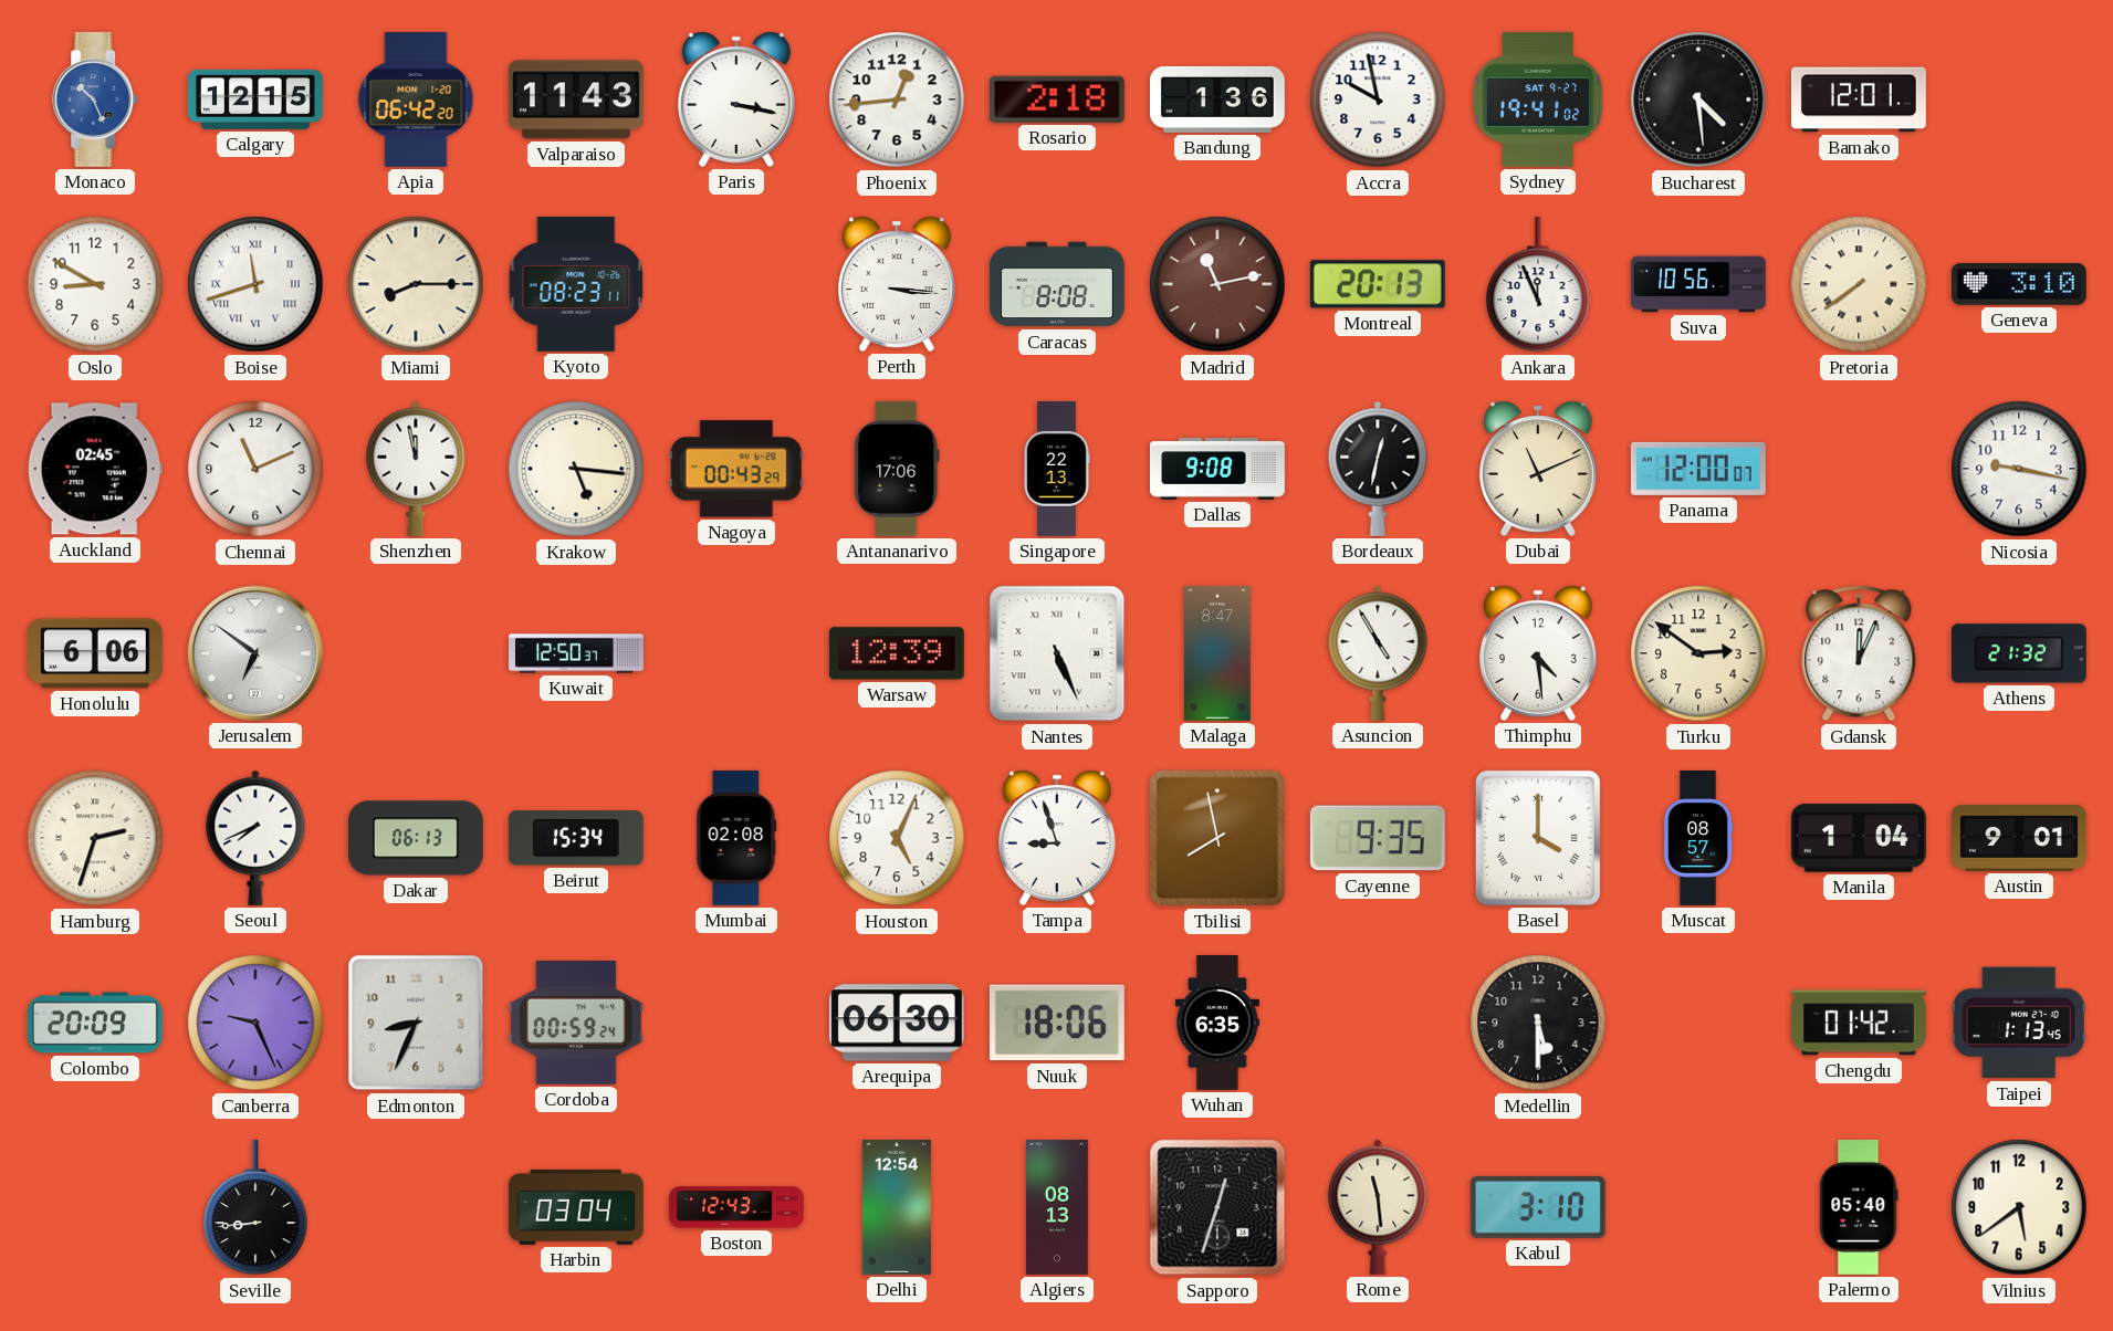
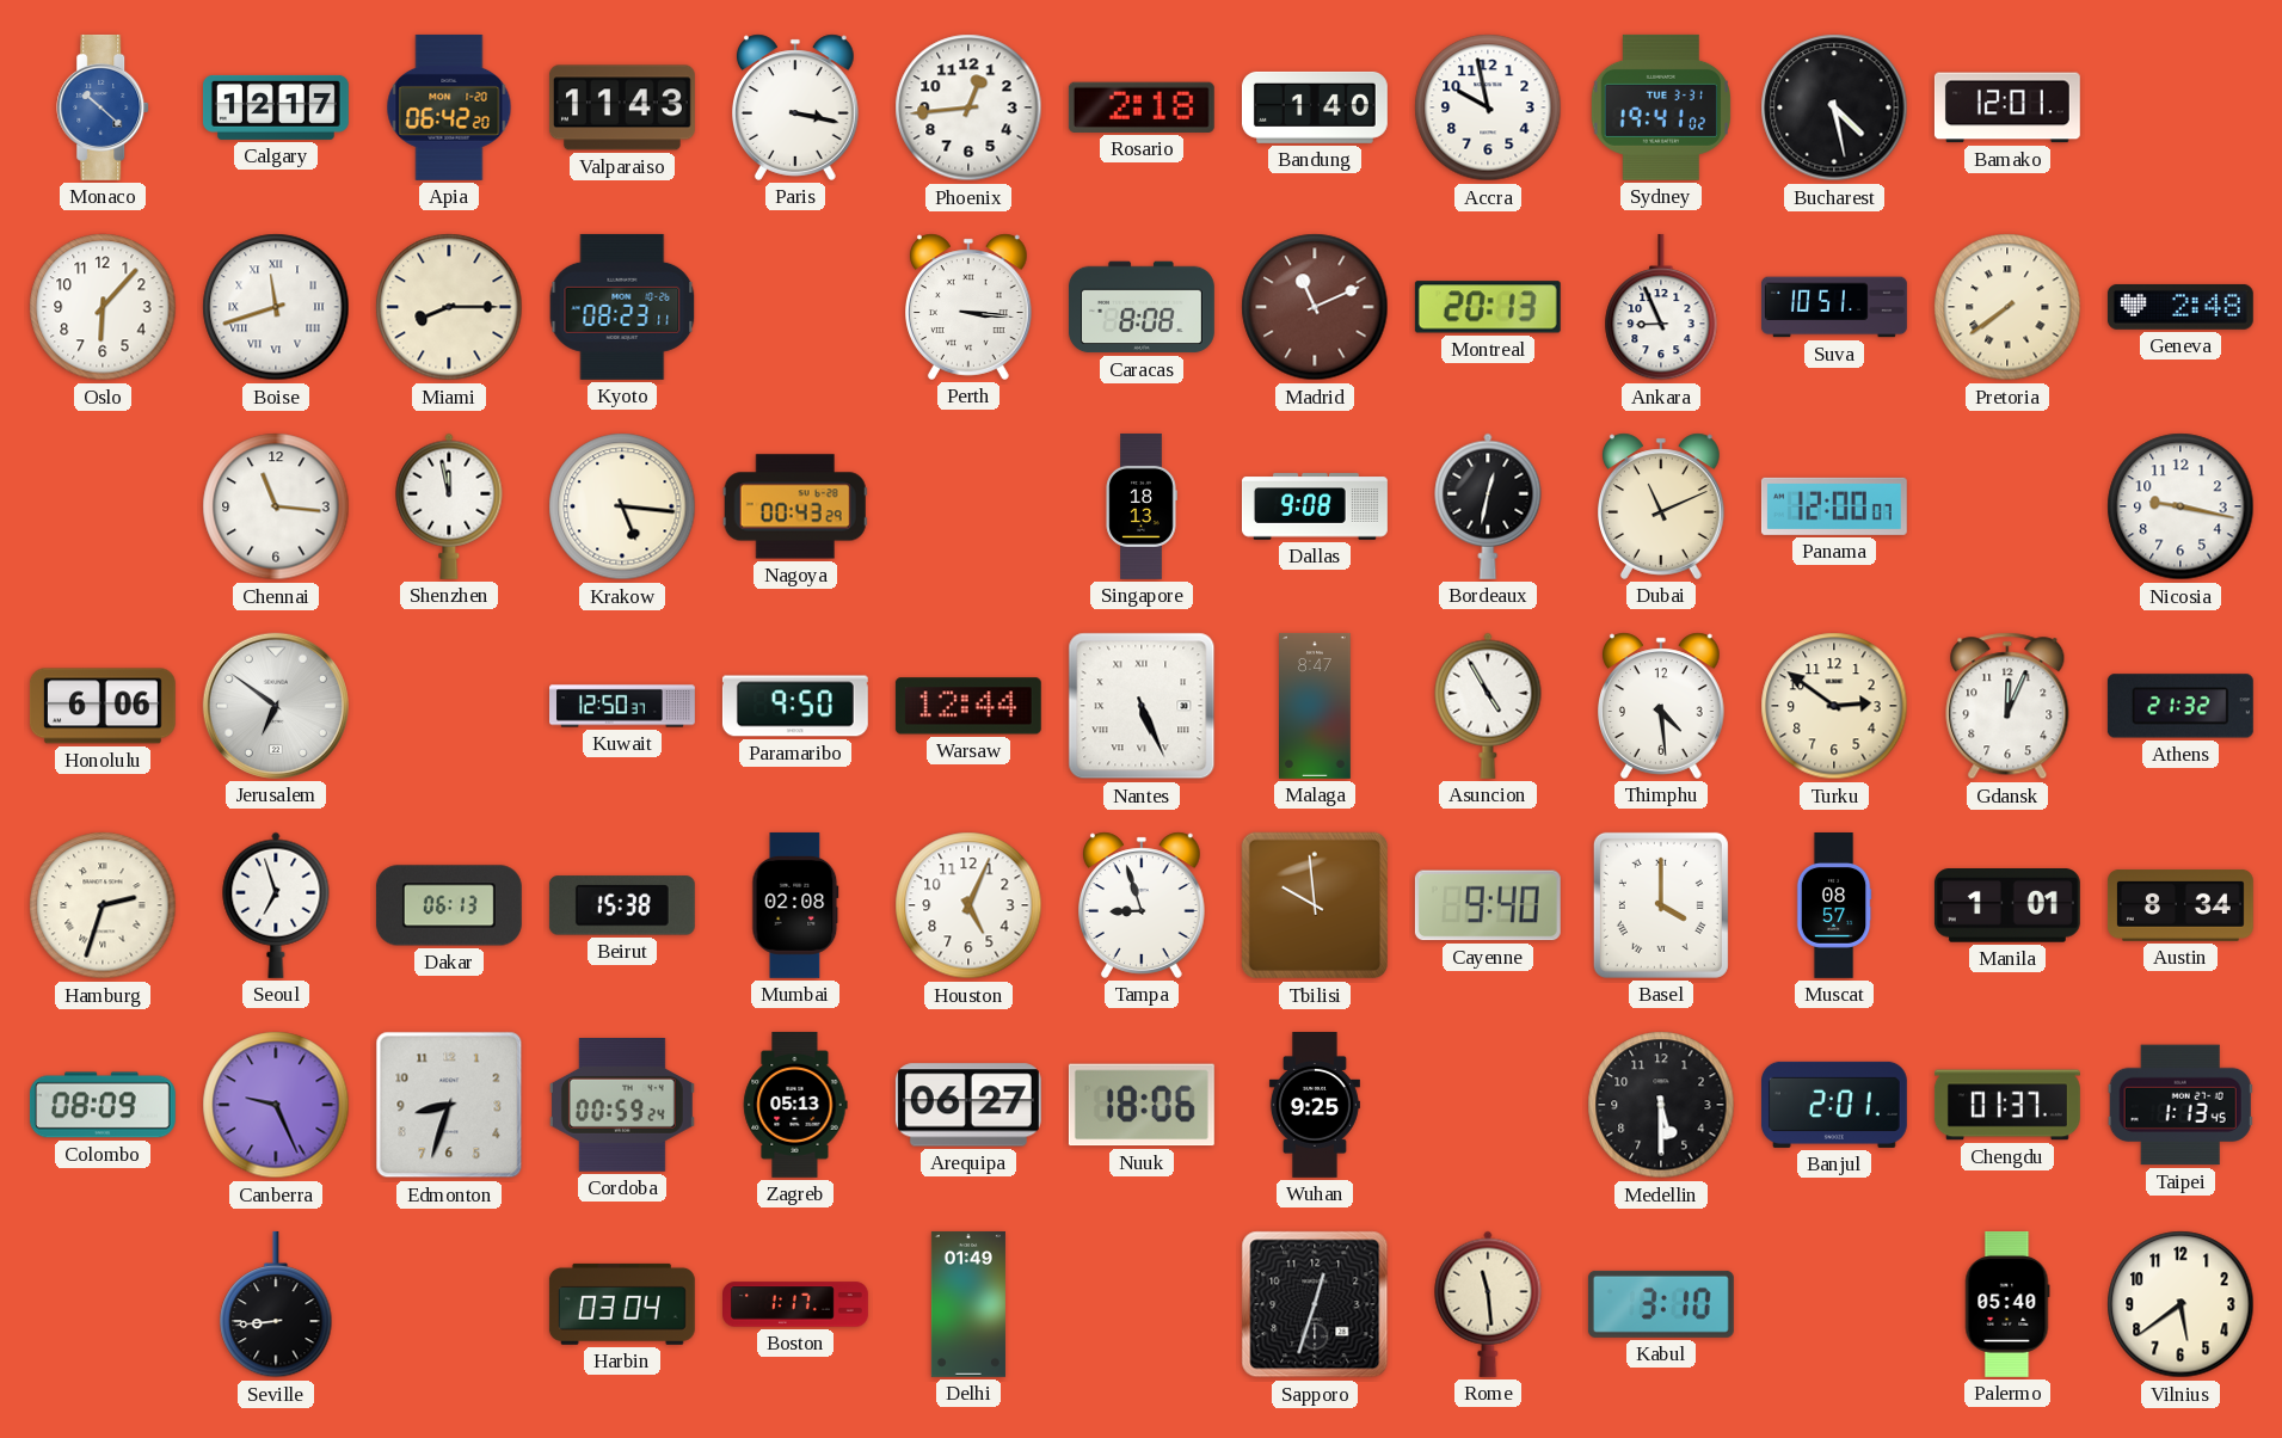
Monaco: 10:26 -> 10:22
Calgary: 12:15 -> 12:17
Bandung: 1:36 -> 1:40
Sydney date: SAT 9-27 -> TUE 3-31
Bucharest: 4:29 -> 4:28
Oslo: 8:50 -> 6:07
Madrid: 11:13 -> 11:11
Ankara: 11:56 -> 8:56
Suva: 10:56 -> 10:51
Geneva: 3:10 -> 2:48
Auckland: 02:45 -> none
Chennai: 11:11 -> 11:16
Antananarivo: 17:06 -> none
Singapore: 22:13 -> 18:13
Paramaribo: none -> 9:50
Warsaw: 12:39 -> 12:44
Seoul: 7:41 -> 6:57
Beirut: 15:34 -> 15:38
Tbilisi: 7:58 -> 9:59
Cayenne: 9:35 -> 9:40
Manila: 1:04 -> 1:01
Austin: 9:01 -> 8:34
Colombo: 20:09 -> 08:09
Edmonton: 8:34 -> 8:33
Zagreb: none -> 05:13
Arequipa: 06:30 -> 06:27
Wuhan: 6:35 -> 9:25
Banjul: none -> 2:01
Chengdu: 01:42 -> 01:37
Boston: 12:43 -> 1:17
Delhi: 12:54 -> 01:49
Algiers: 08:13 -> none
